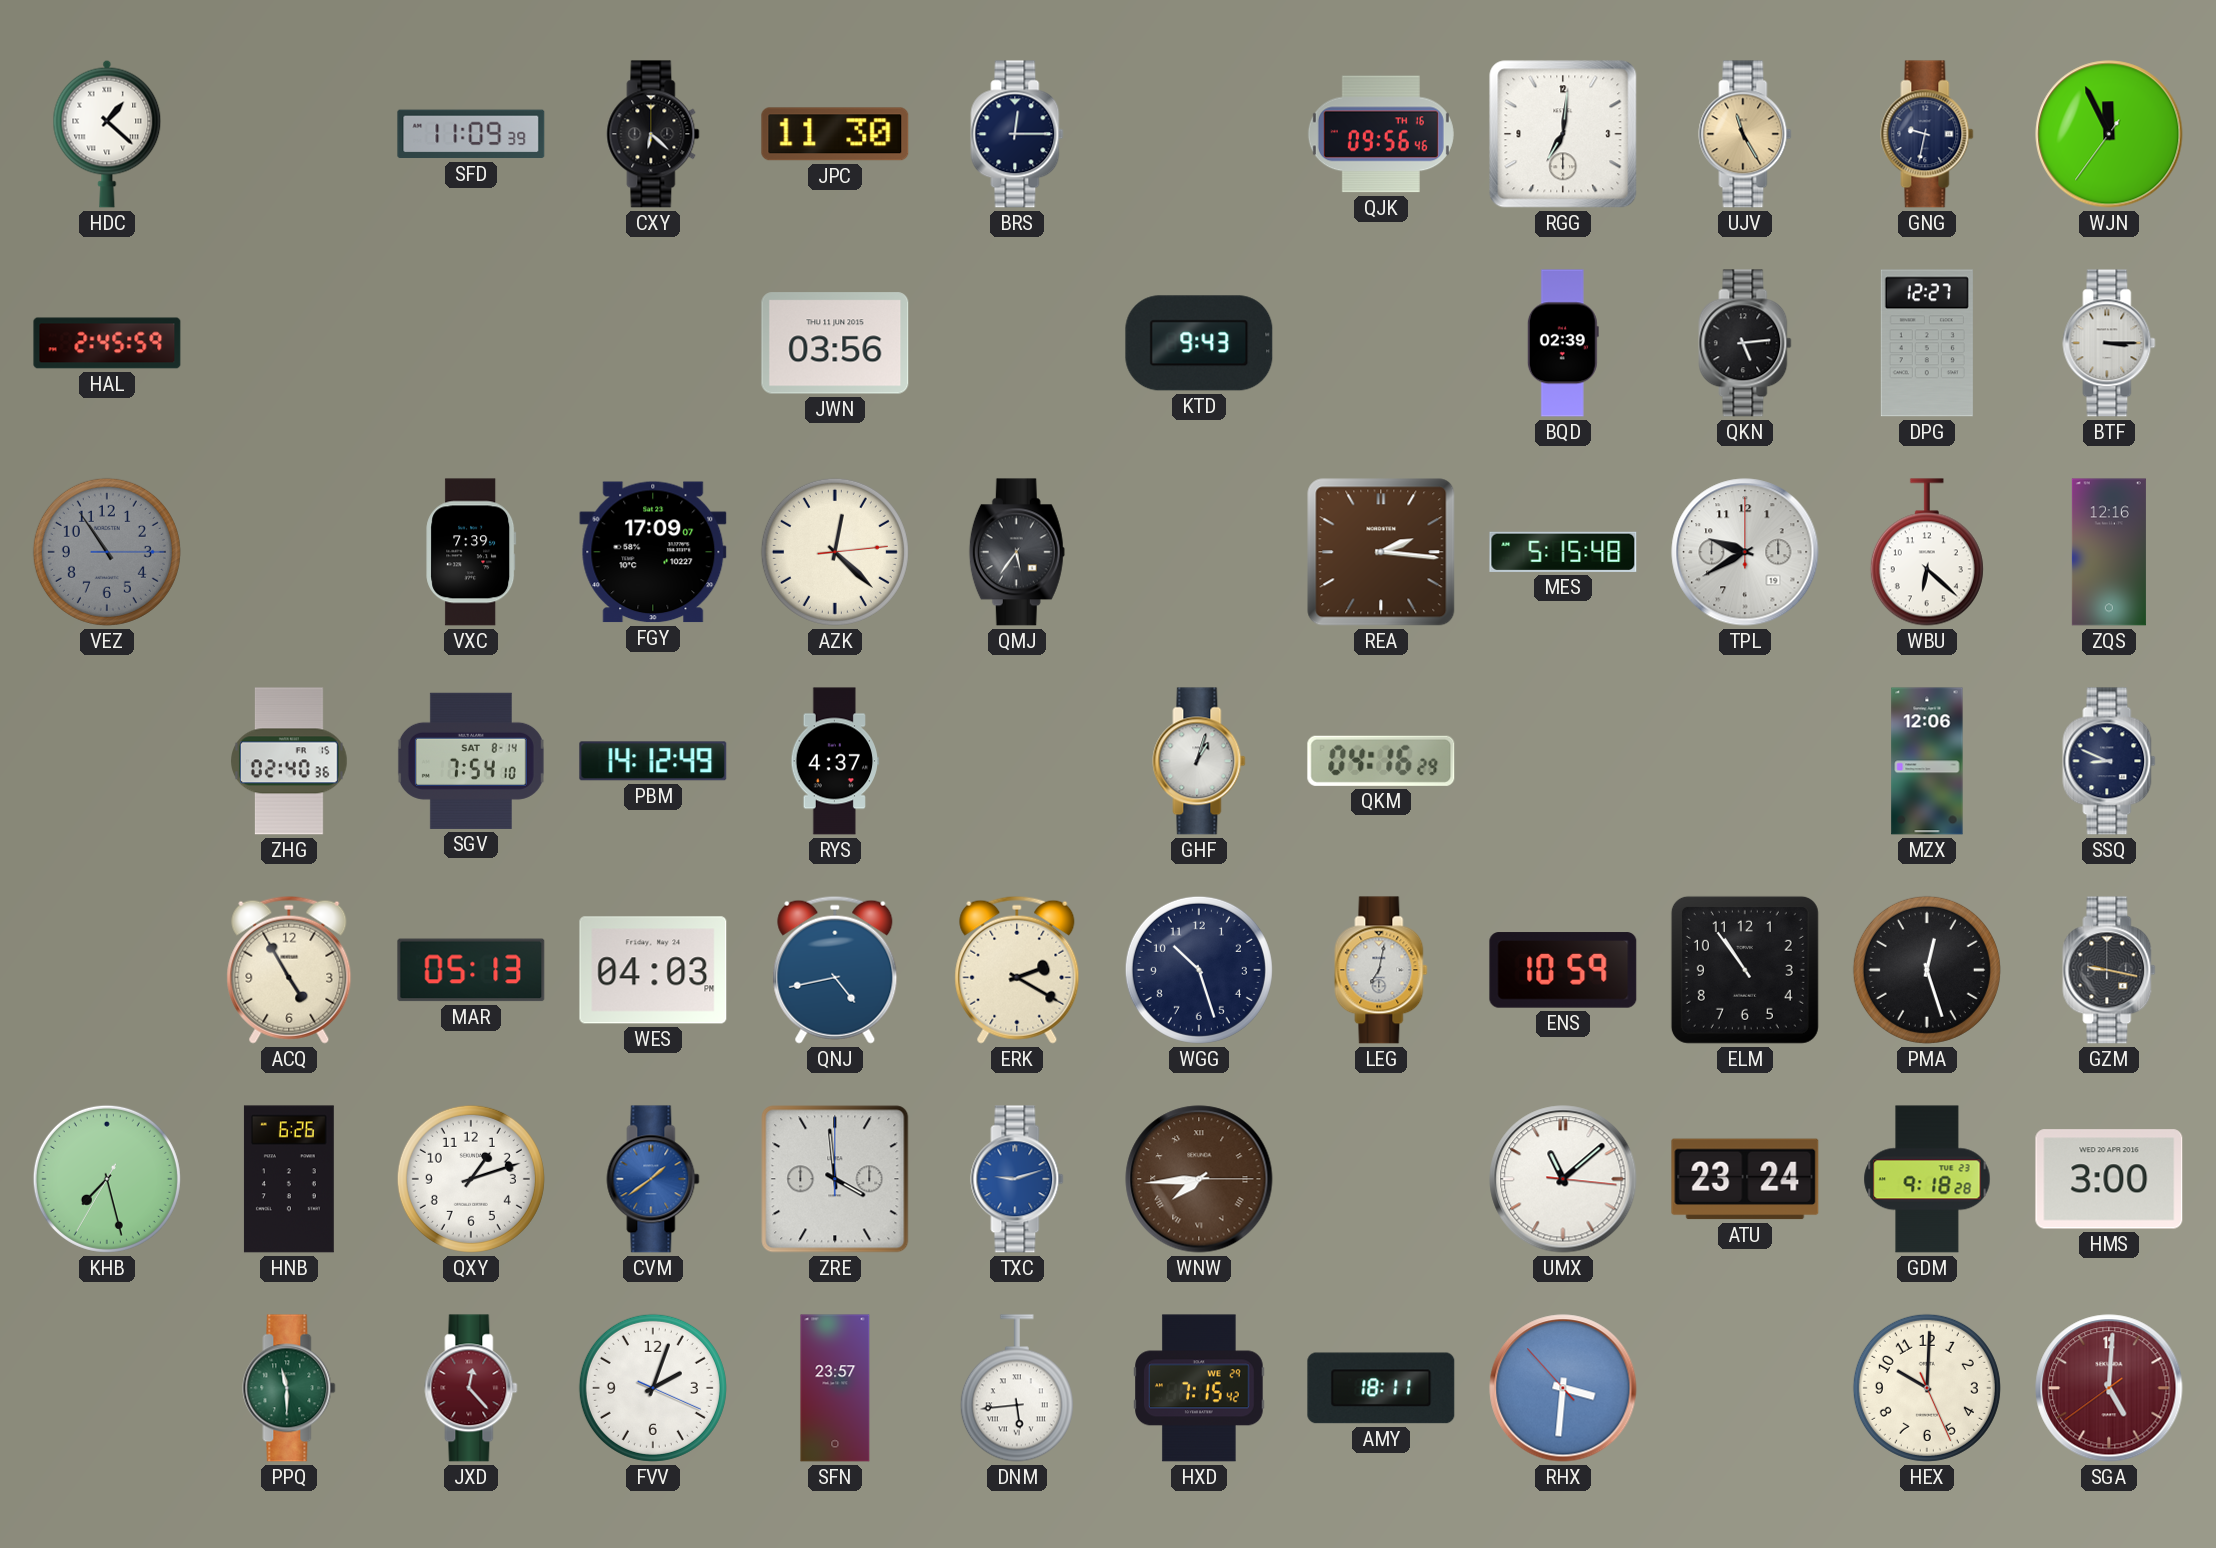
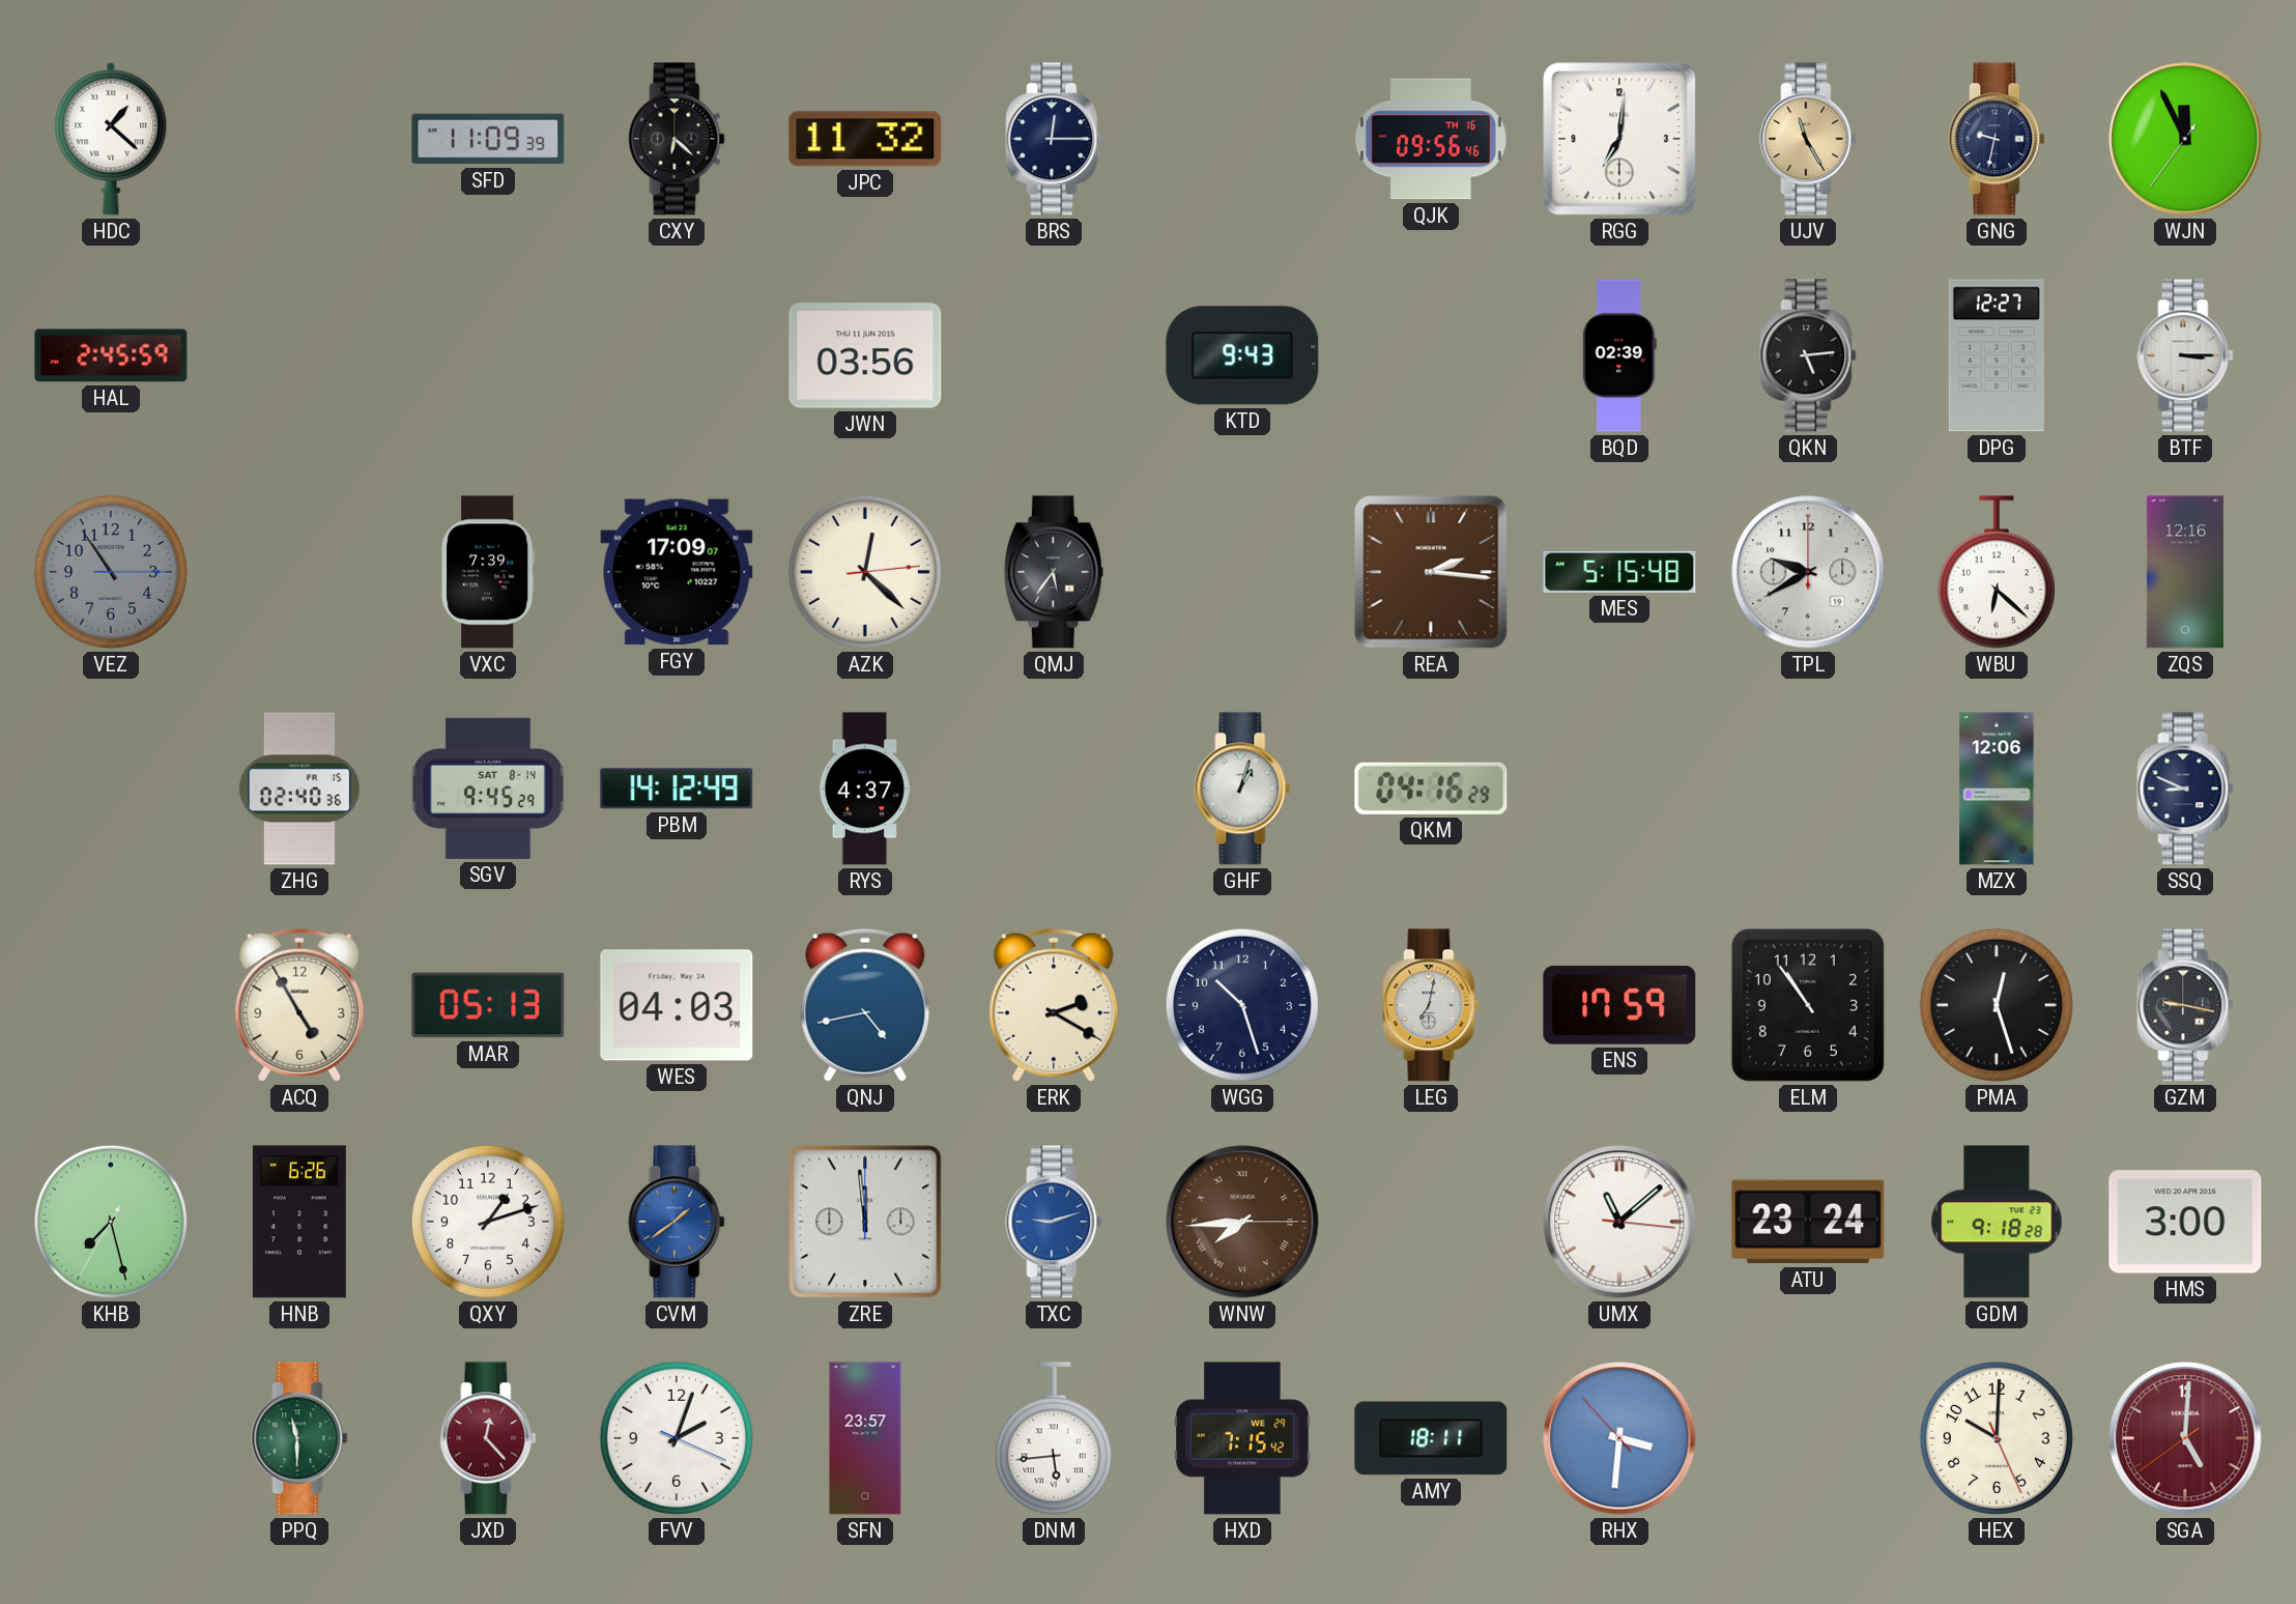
JPC: 11:30 -> 11:32
SGV: 7:54 -> 9:45
ENS: 10:59 -> 17:59
ZRE: 3:59 -> 11:59
